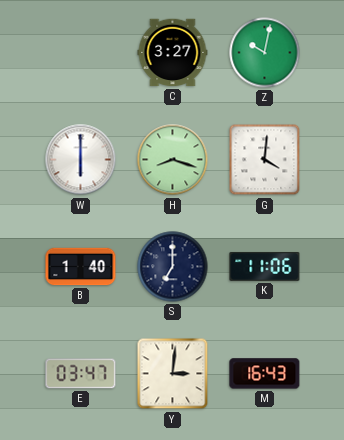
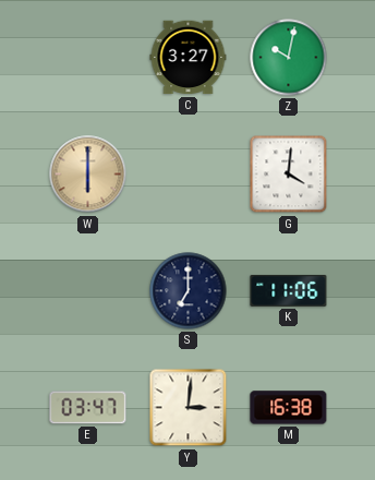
W dial: white -> champagne
H: 8:18 -> none
B: 1:40 -> none
M: 16:43 -> 16:38
